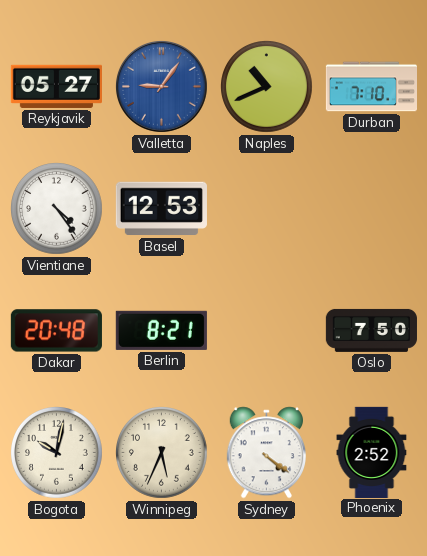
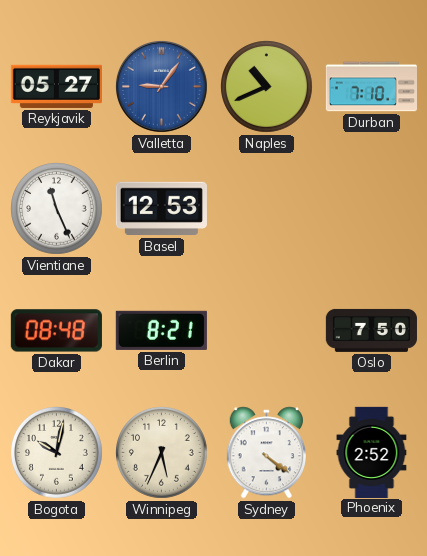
Vientiane: 4:24 -> 11:26
Dakar: 20:48 -> 08:48
